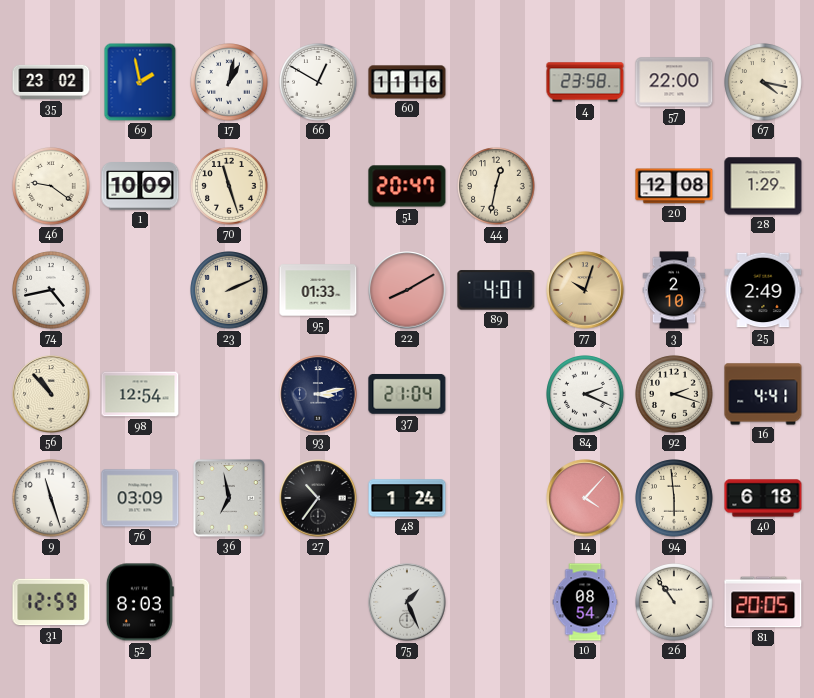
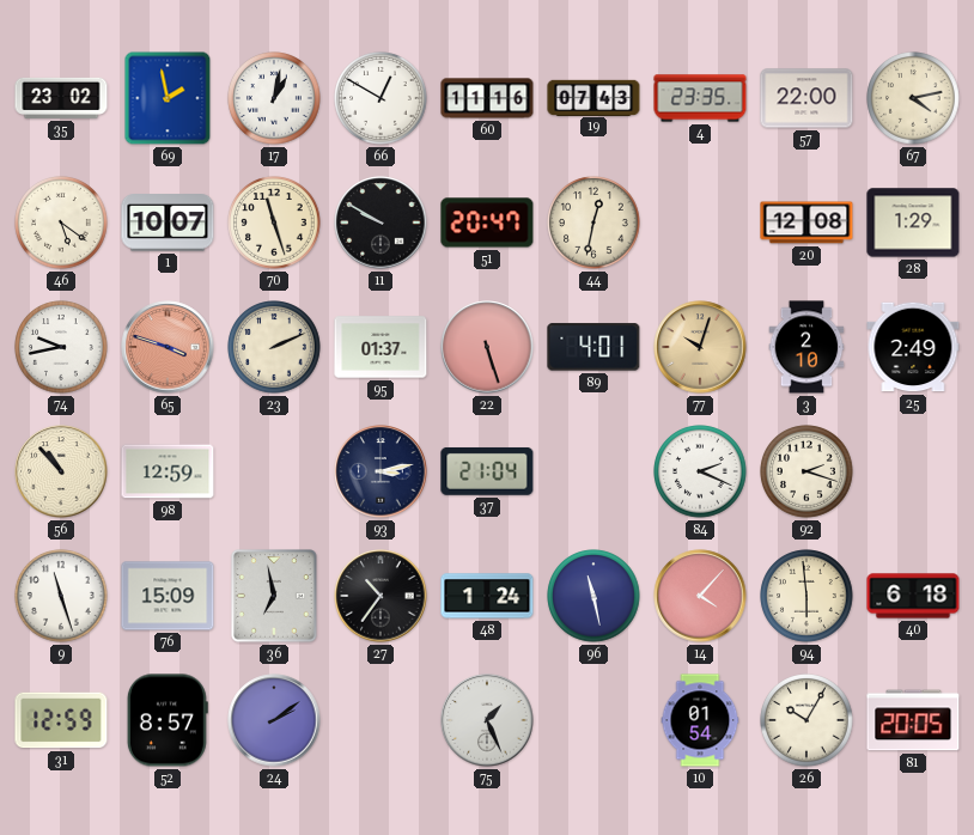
19: none -> 07:43
4: 23:58 -> 23:35
67: 4:17 -> 4:13
46: 9:21 -> 5:21
1: 10:09 -> 10:07
11: none -> 9:50
74: 4:43 -> 9:43
65: none -> 3:48
95: 01:33 -> 01:37
22: 8:10 -> 5:27
98: 12:54 -> 12:59
16: 4:41 -> none
76: 03:09 -> 15:09
96: none -> 11:28
52: 8:03 -> 8:57
24: none -> 2:09
10: 08:54 -> 01:54
26: 10:54 -> 10:05
